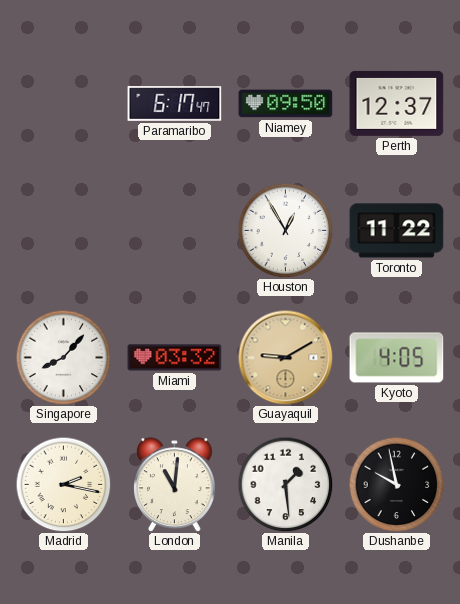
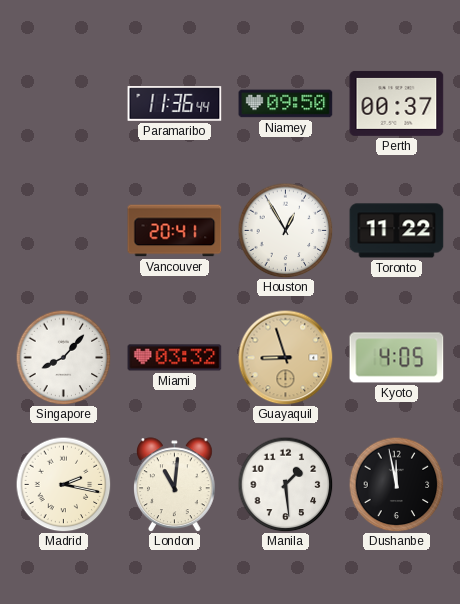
Paramaribo: 6:17 -> 11:36
Perth: 12:37 -> 00:37
Vancouver: none -> 20:41
Guayaquil: 9:10 -> 8:57
Dushanbe: 9:58 -> 11:58
